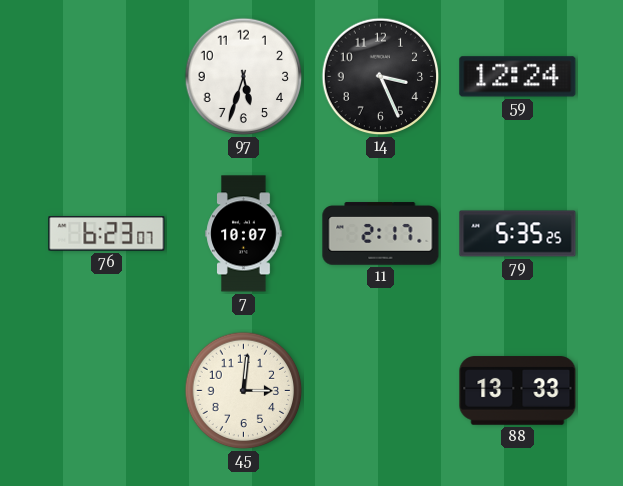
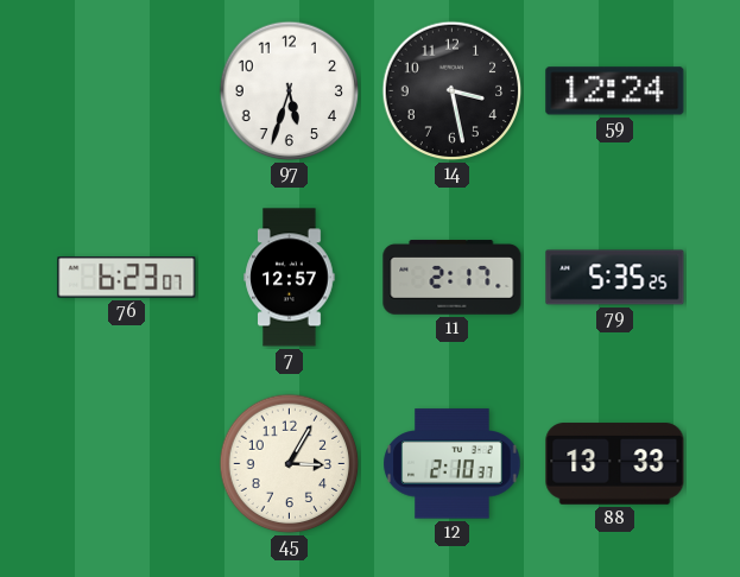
14: 3:26 -> 3:28
7: 10:07 -> 12:57
45: 3:01 -> 3:05
12: none -> 2:10
